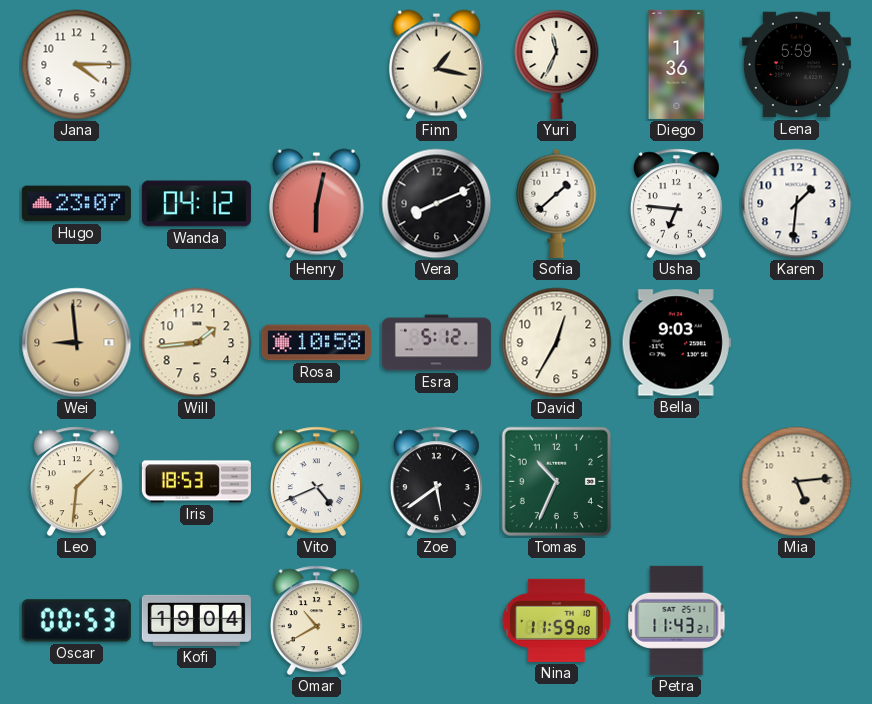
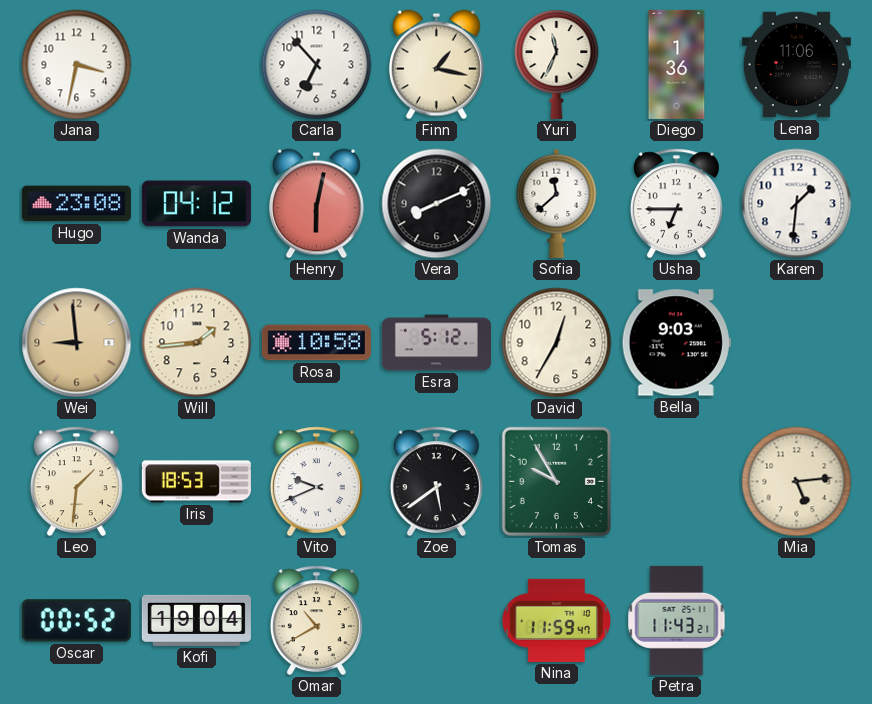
Jana: 4:15 -> 3:32
Carla: none -> 6:53
Lena: 5:59 -> 11:06
Hugo: 23:07 -> 23:08
Sofia: 1:38 -> 11:38
Usha: 6:46 -> 6:45
Vito: 4:41 -> 9:41
Tomas: 10:34 -> 9:55
Oscar: 00:53 -> 00:52
Nina: 11:59:08 -> 11:59:47
